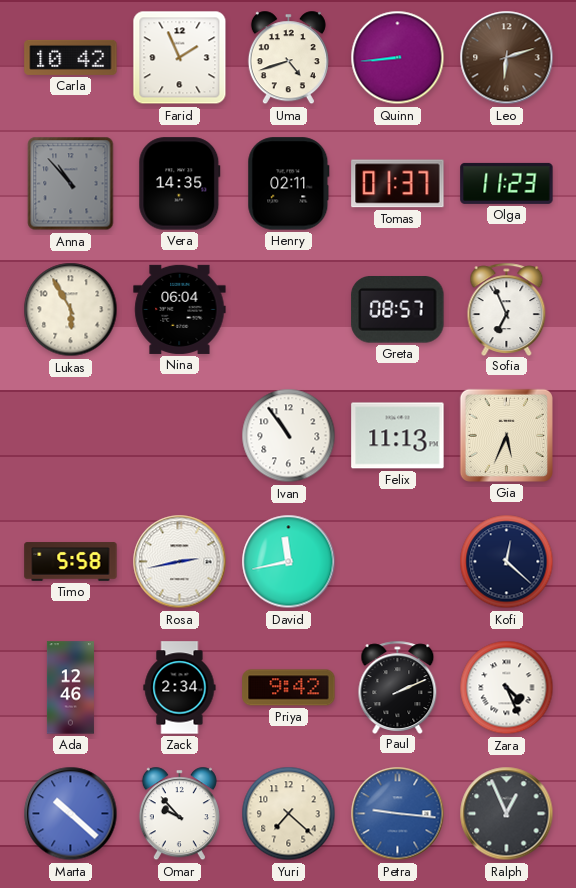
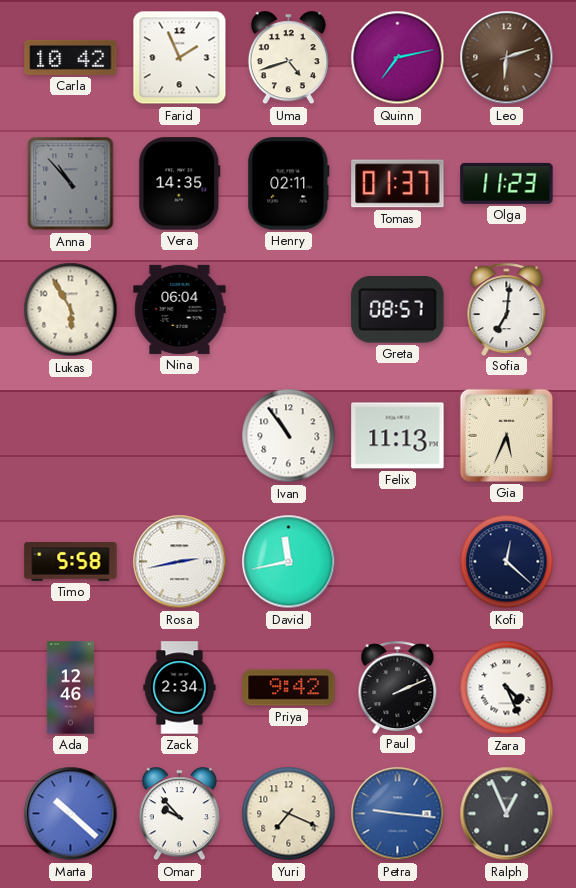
Quinn: 8:44 -> 7:13
Sofia: 6:56 -> 7:01
Yuri: 7:22 -> 7:19
